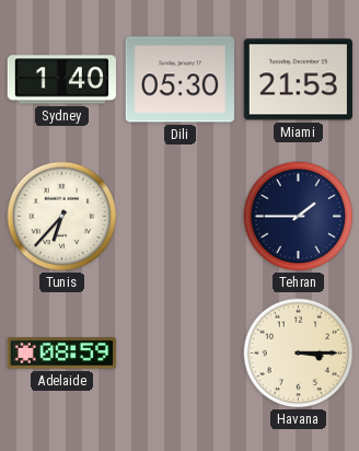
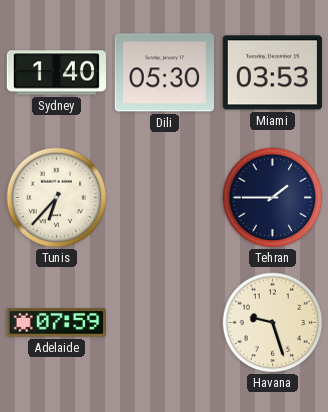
Miami: 21:53 -> 03:53
Adelaide: 08:59 -> 07:59
Havana: 3:15 -> 9:27
